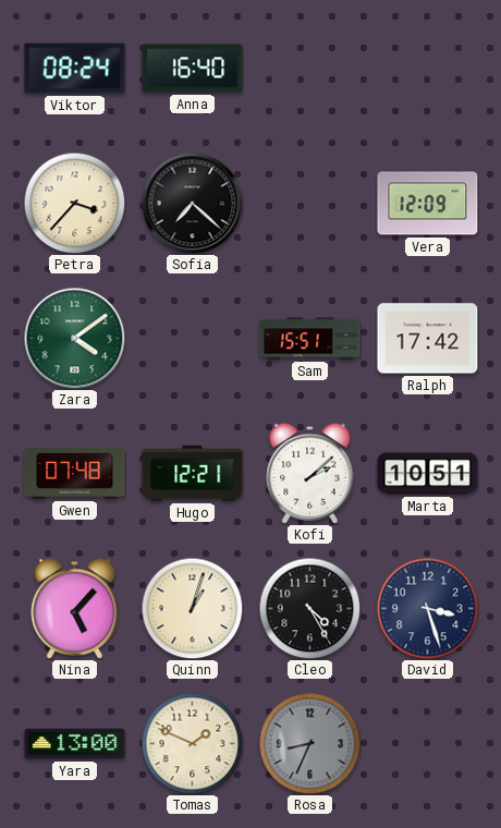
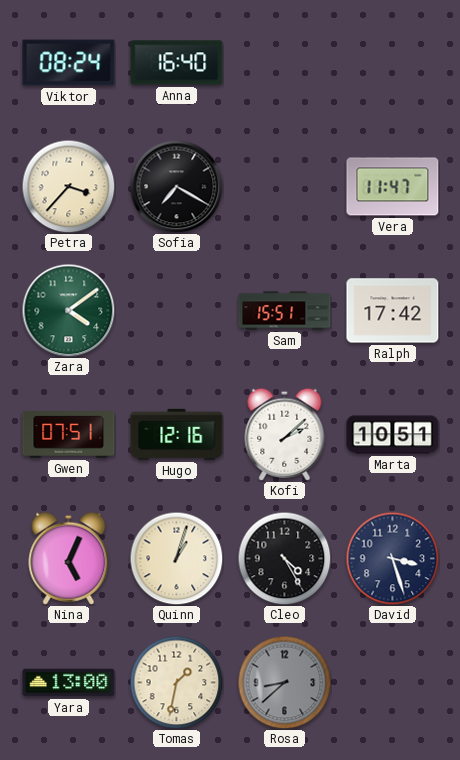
Sofia: 7:22 -> 7:20
Vera: 12:09 -> 11:47
Gwen: 07:48 -> 07:51
Hugo: 12:21 -> 12:16
Nina: 5:07 -> 5:04
Tomas: 1:49 -> 1:32
Rosa: 8:34 -> 8:38
